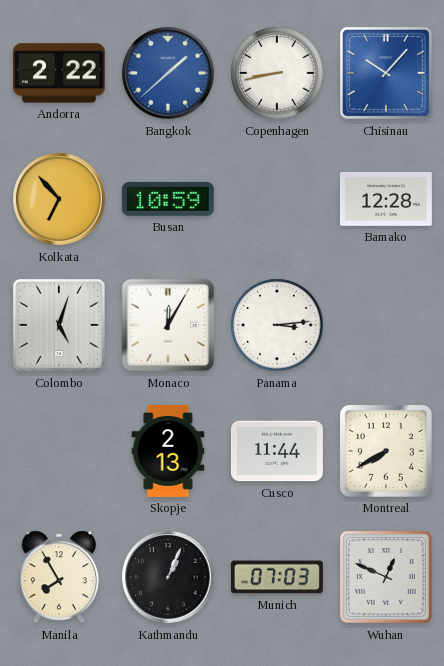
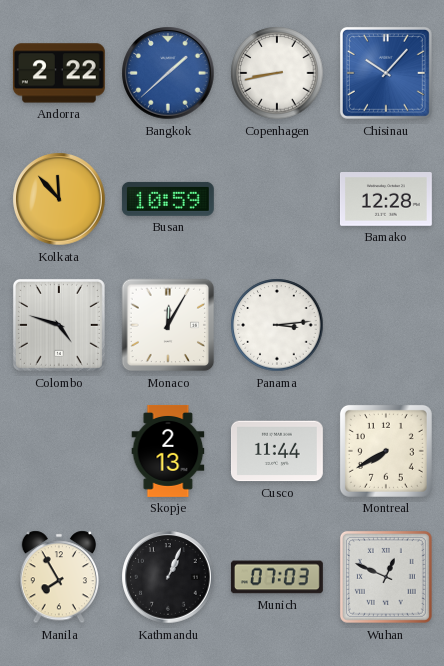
Kolkata: 6:53 -> 11:53
Colombo: 5:03 -> 4:48
